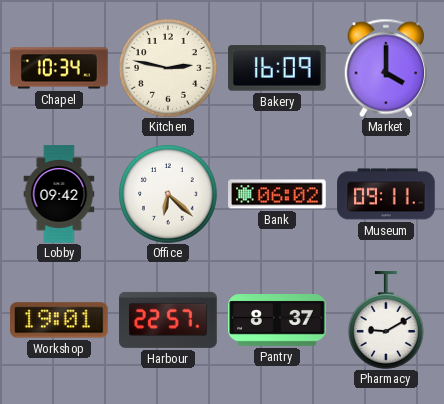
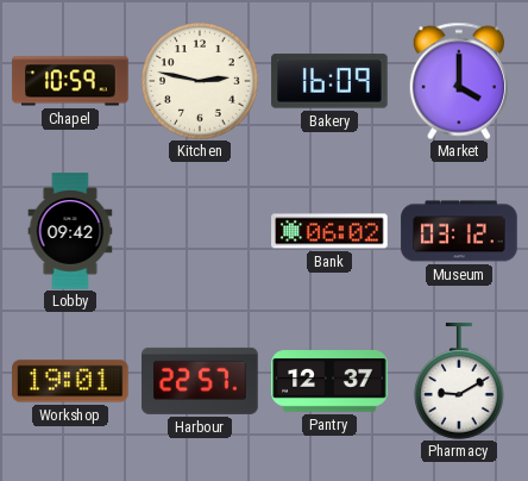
Chapel: 10:34 -> 10:59
Office: 6:22 -> none
Museum: 09:11 -> 03:12
Pantry: 8:37 -> 12:37
